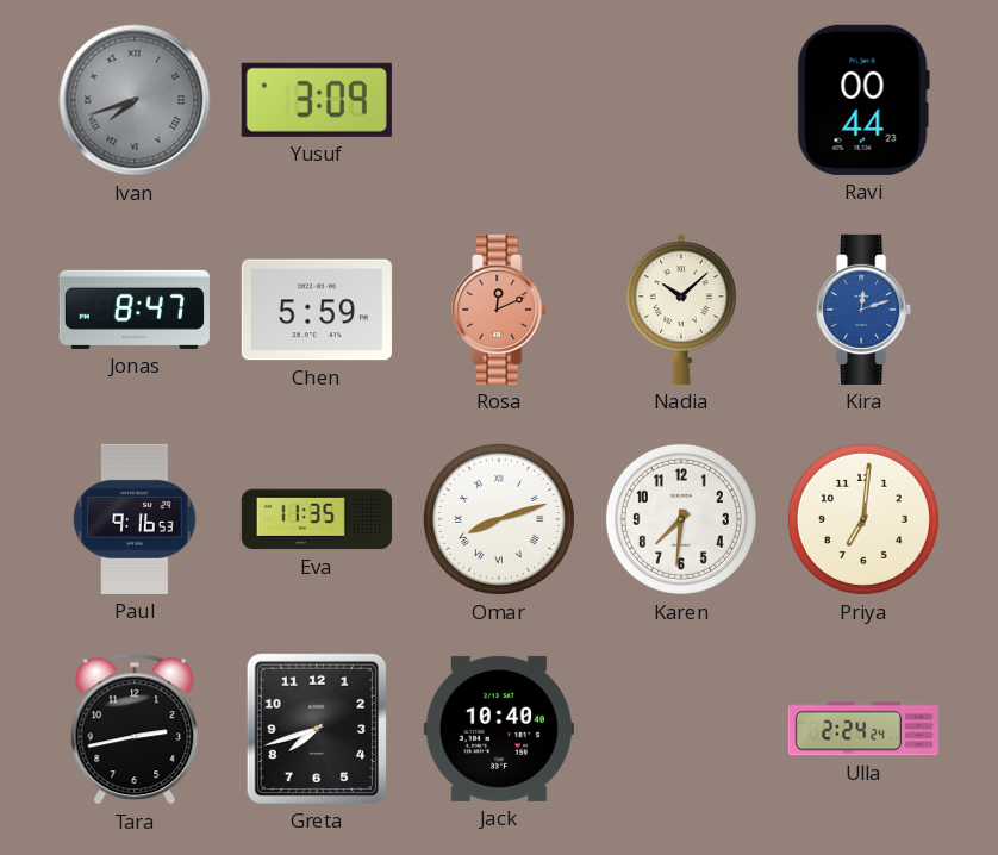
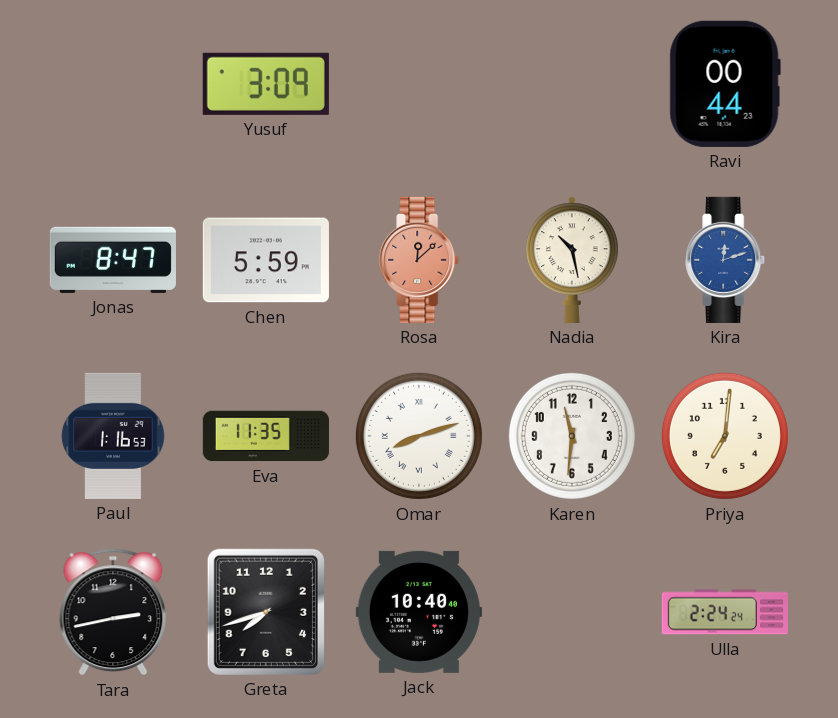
Ivan: 7:42 -> none
Rosa: 12:11 -> 12:08
Nadia: 10:08 -> 10:28
Paul: 9:16 -> 1:16
Karen: 7:31 -> 11:31
